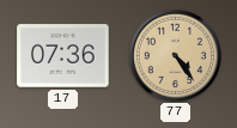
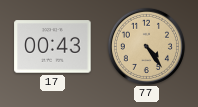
17: 07:36 -> 00:43
